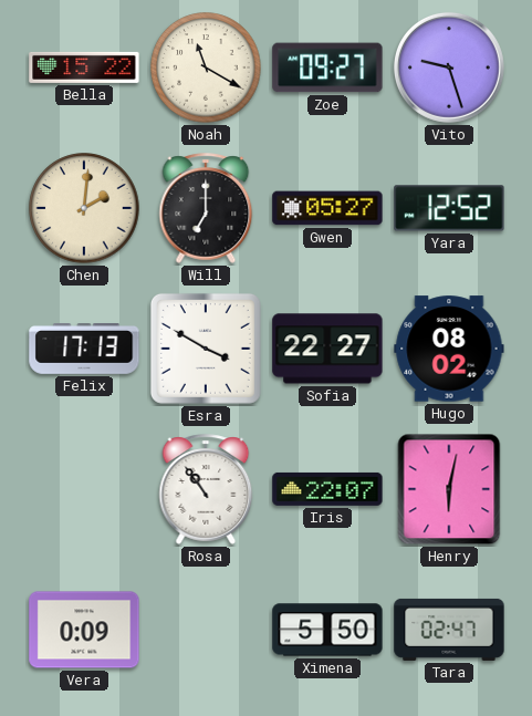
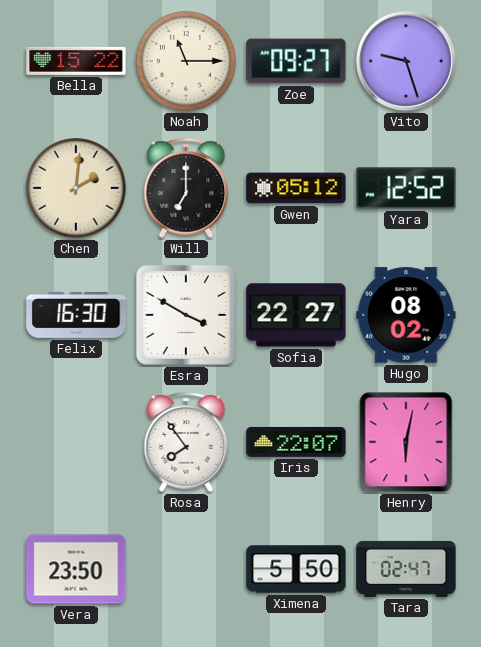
Noah: 11:20 -> 11:15
Gwen: 05:27 -> 05:12
Felix: 17:13 -> 16:30
Rosa: 10:54 -> 7:54
Vera: 0:09 -> 23:50
